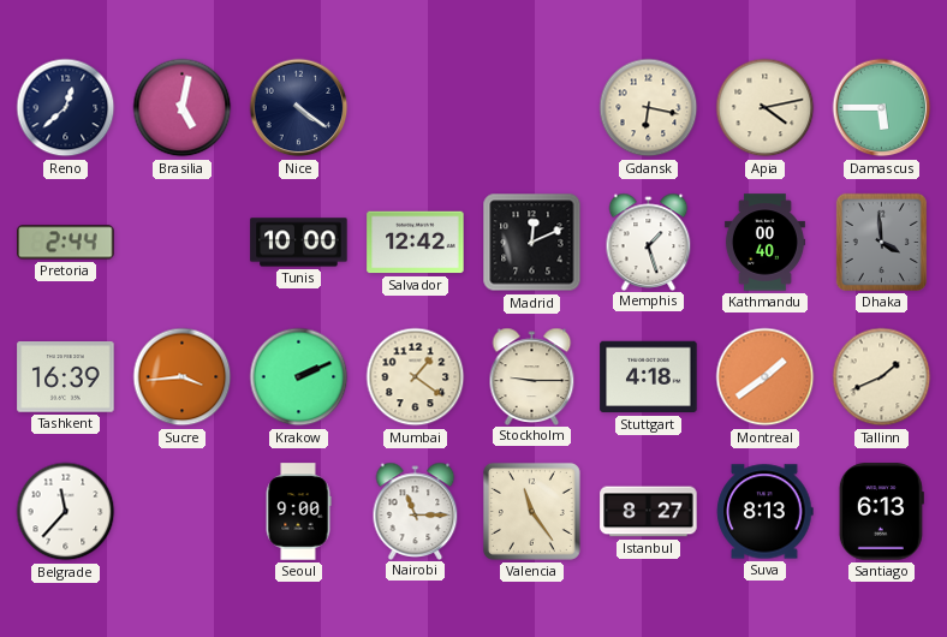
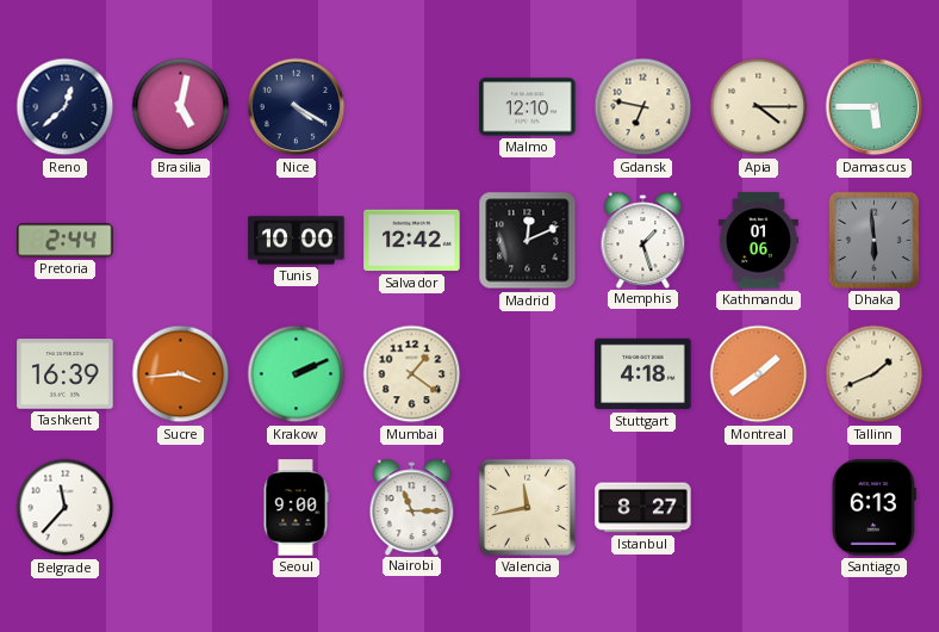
Nice: 4:21 -> 4:20
Malmo: none -> 12:10
Gdansk: 6:17 -> 6:47
Apia: 4:13 -> 4:15
Kathmandu: 00:40 -> 01:06
Dhaka: 3:59 -> 5:59
Stockholm: 9:15 -> none
Valencia: 11:24 -> 11:43
Suva: 8:13 -> none
